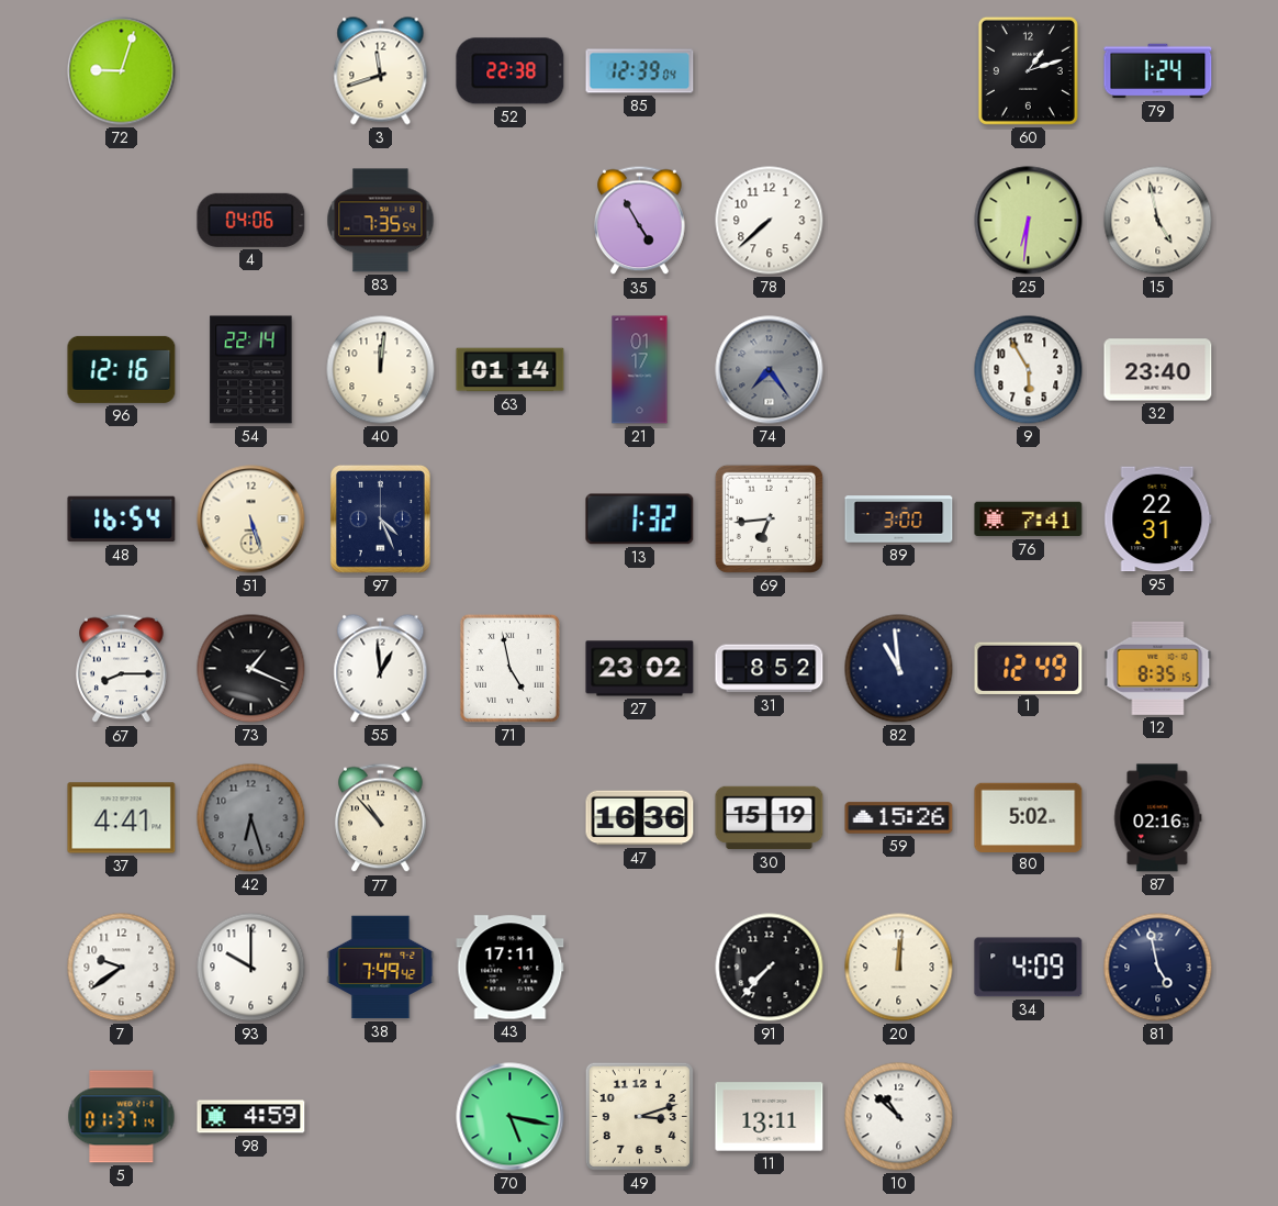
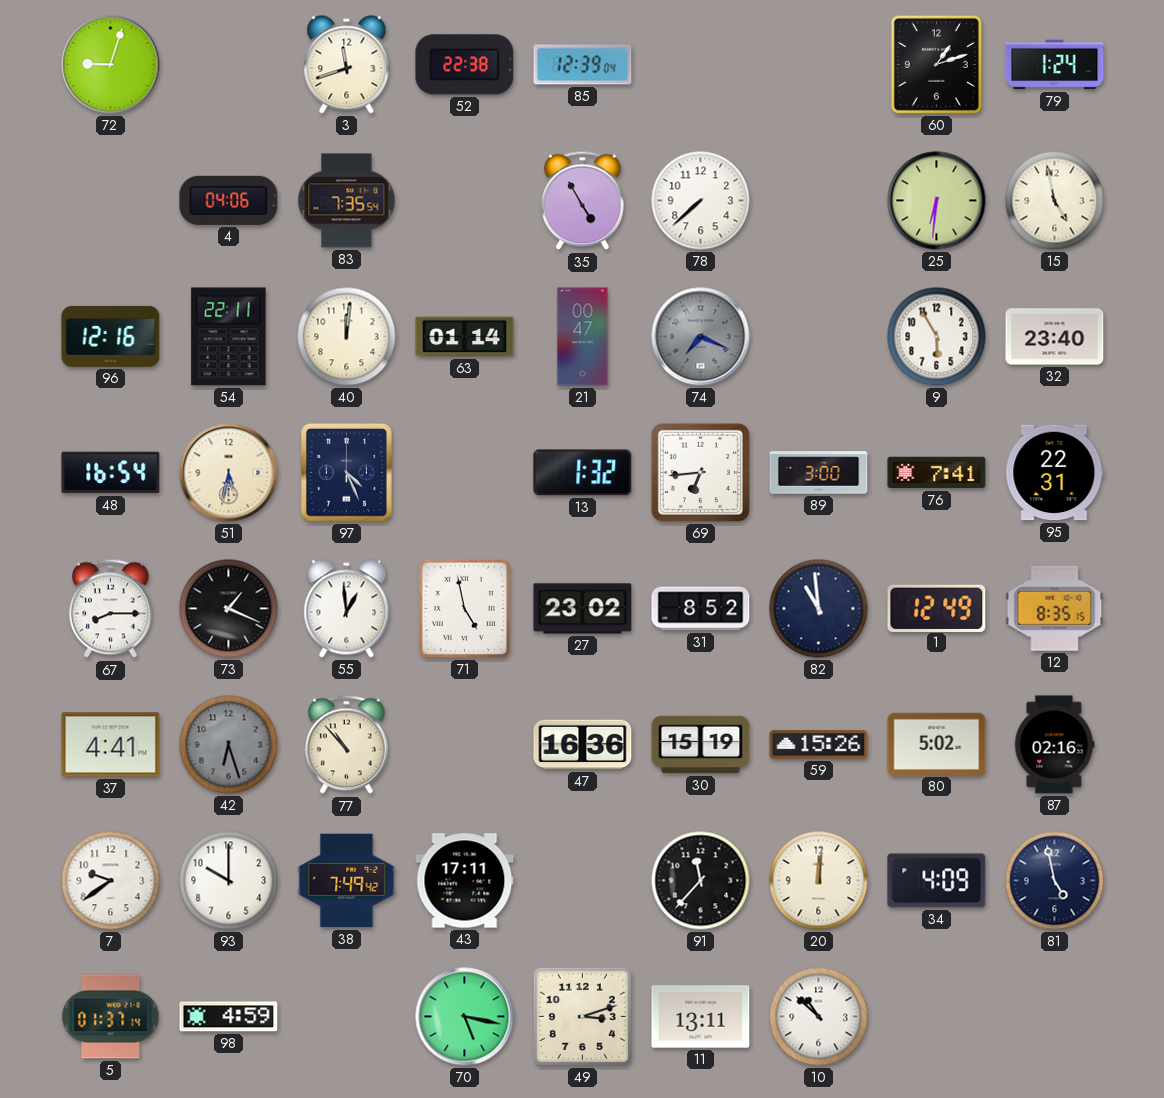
54: 22:14 -> 22:11
21: 01:17 -> 00:47
74: 7:24 -> 7:19
51: 5:27 -> 5:32
91: 7:37 -> 11:37
